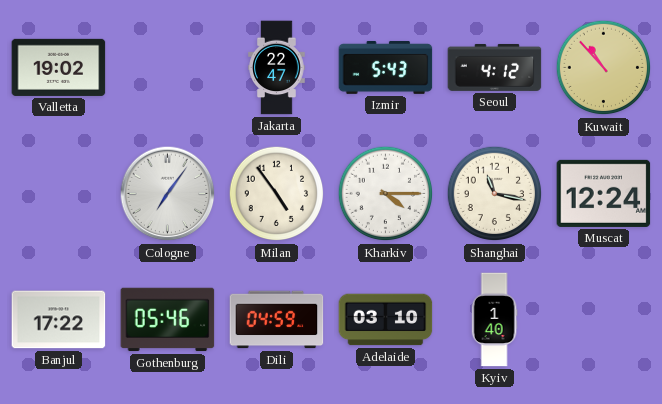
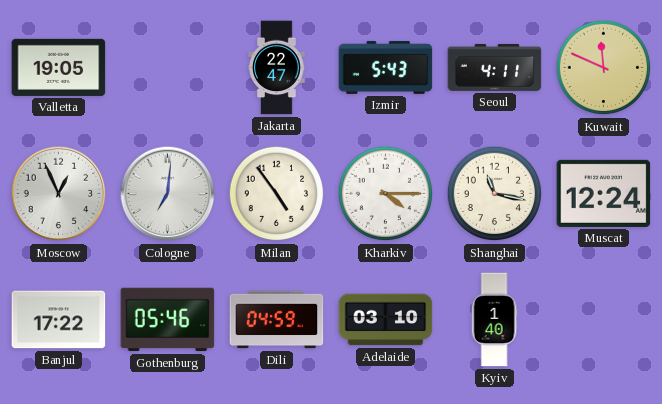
Valletta: 19:02 -> 19:05
Seoul: 4:12 -> 4:11
Kuwait: 10:53 -> 11:49
Moscow: none -> 12:56
Cologne: 7:06 -> 7:01
